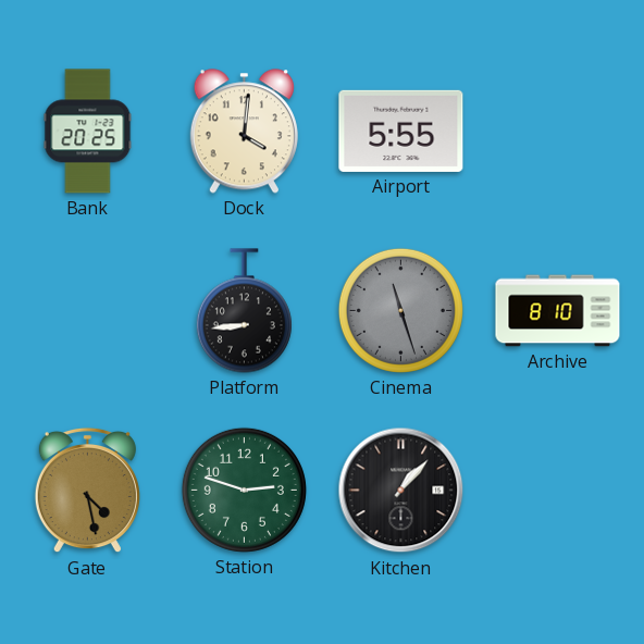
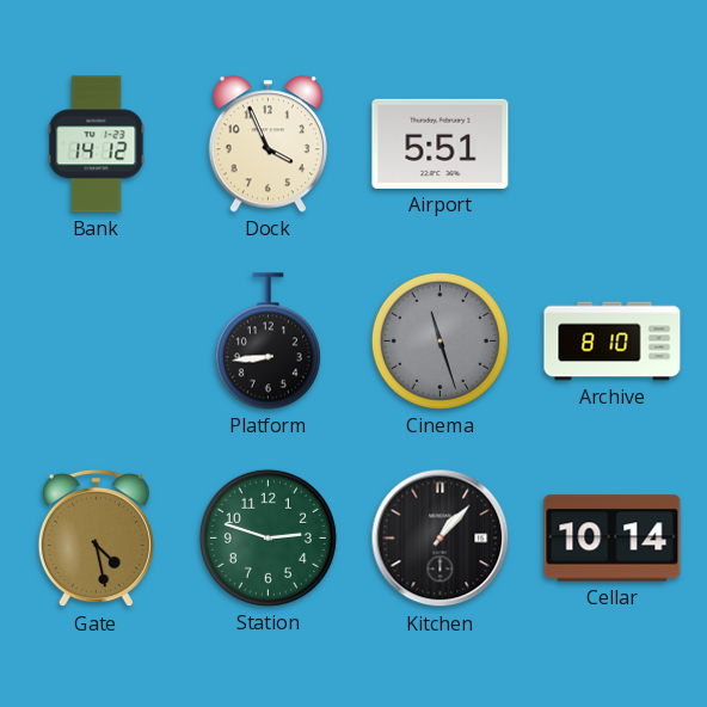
Bank: 20:25 -> 14:12
Dock: 4:01 -> 3:56
Airport: 5:55 -> 5:51
Cellar: none -> 10:14
